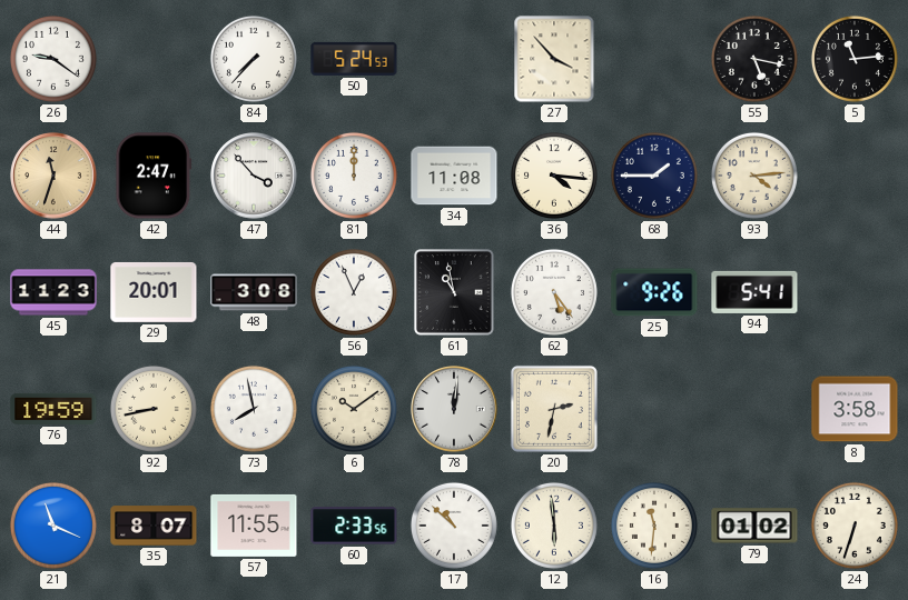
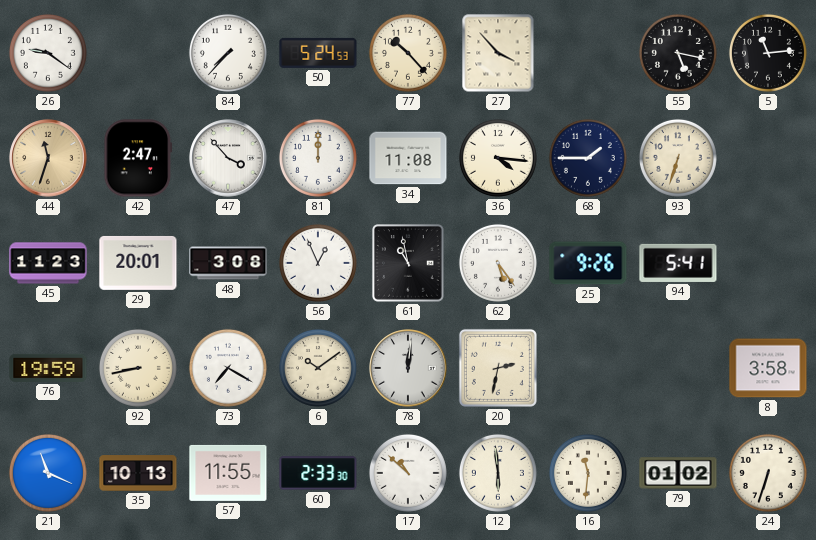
77: none -> 10:23
93: 4:14 -> 6:33
73: 7:58 -> 7:20
35: 8:07 -> 10:13
60: 2:33:56 -> 2:33:30
